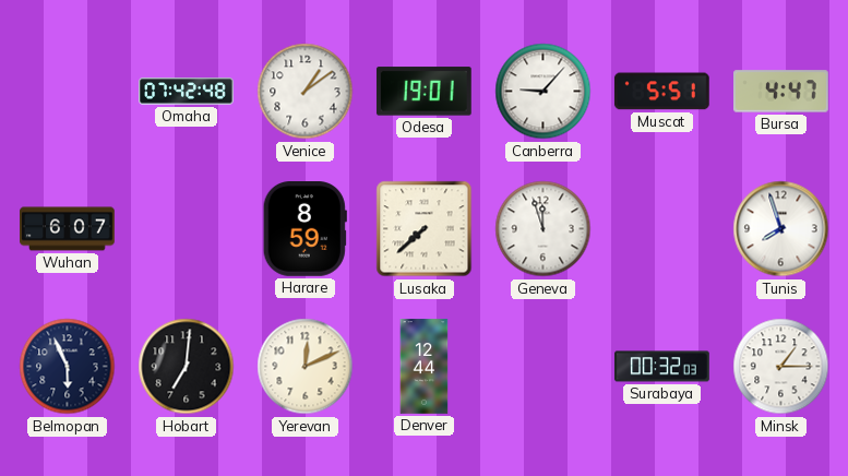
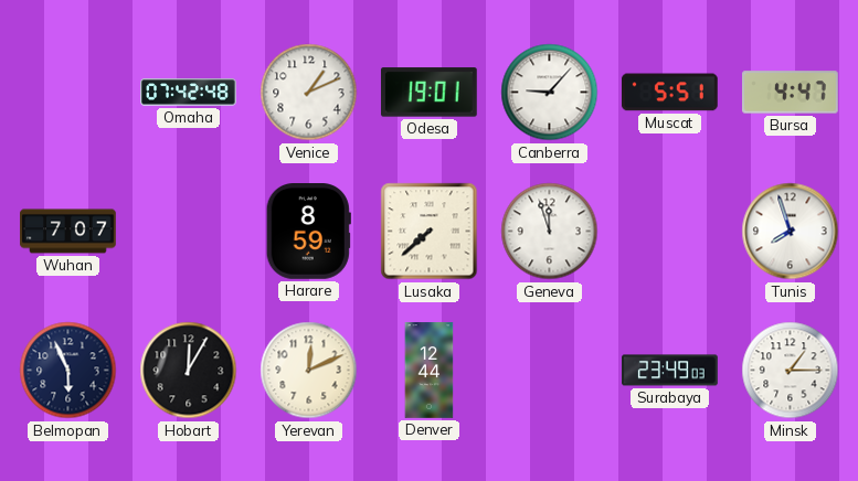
Venice: 1:09 -> 1:11
Wuhan: 6:07 -> 7:07
Hobart: 7:01 -> 12:05
Surabaya: 00:32 -> 23:49
